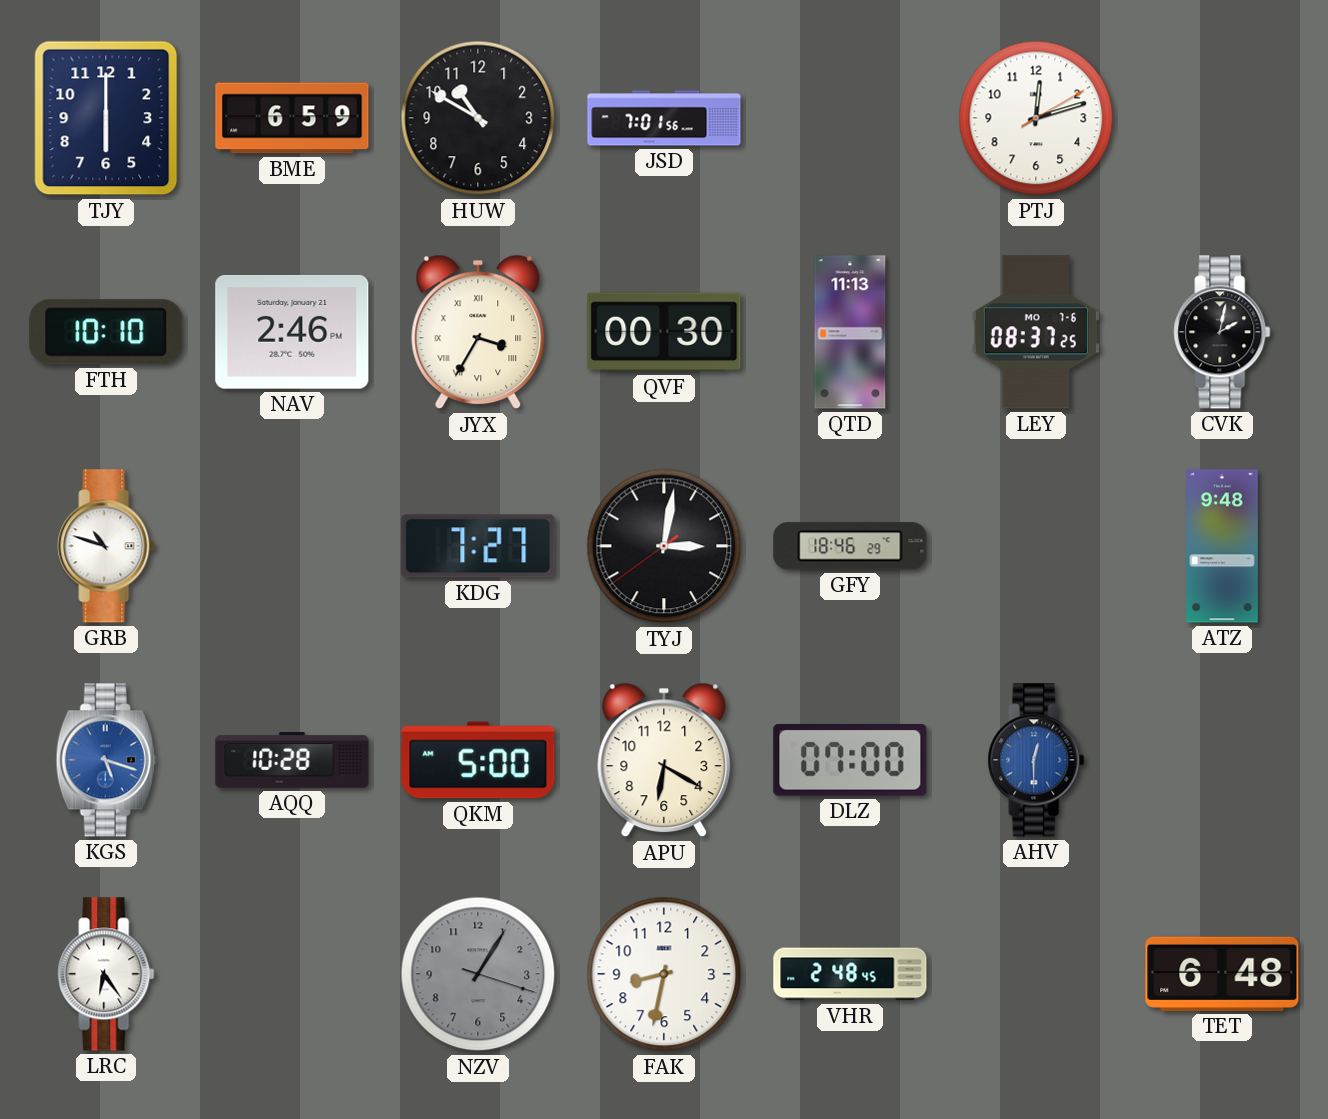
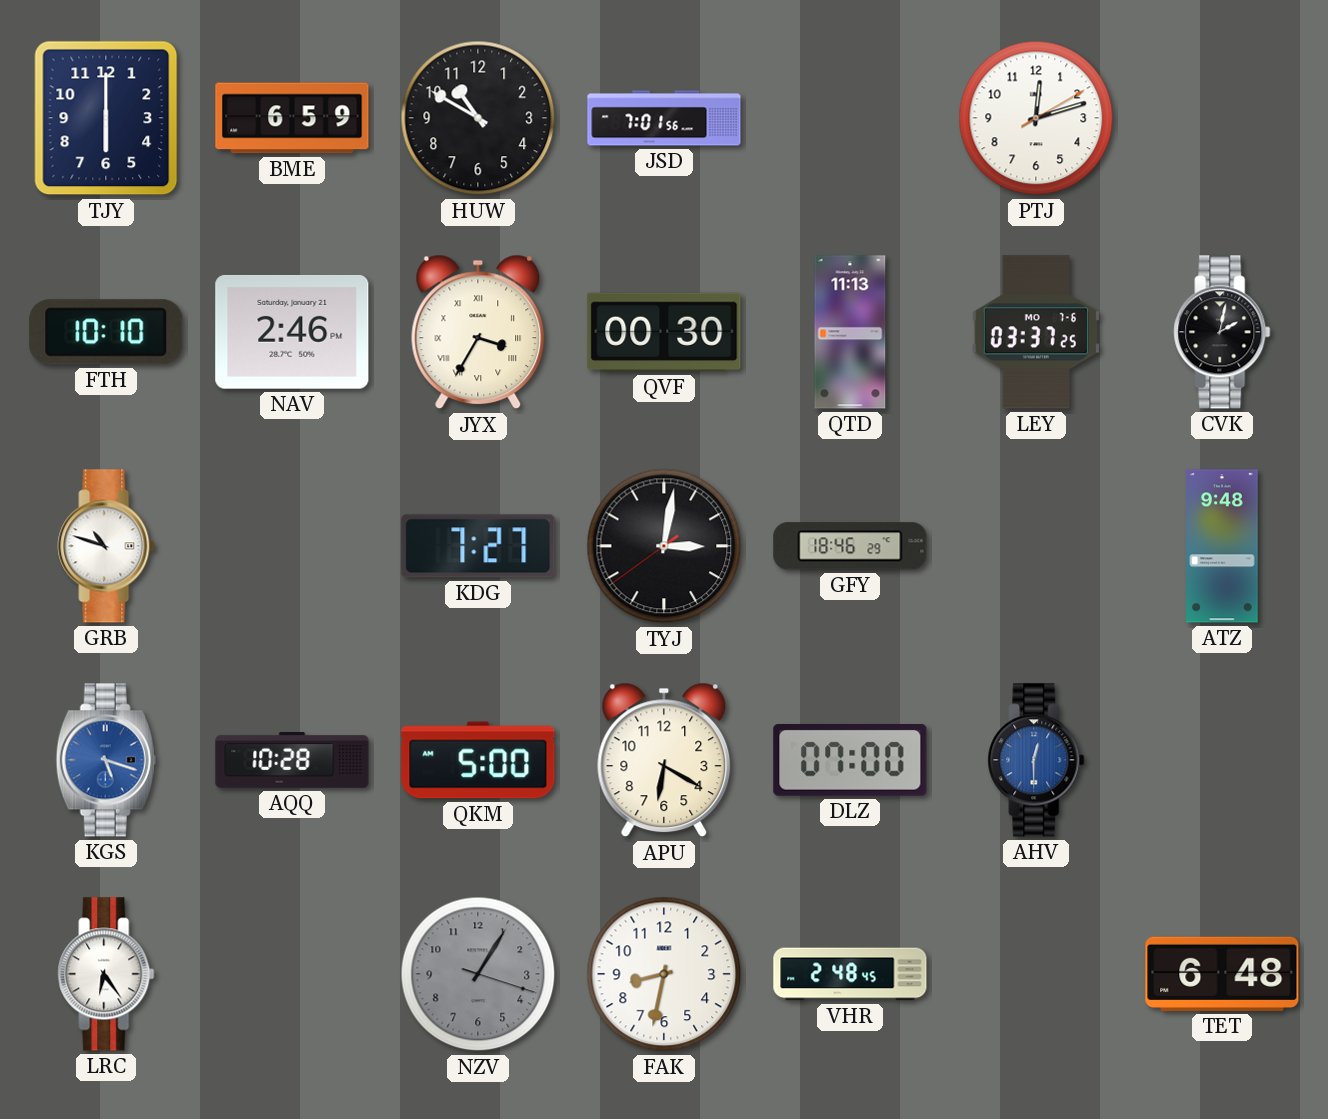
LEY: 08:37 -> 03:37
